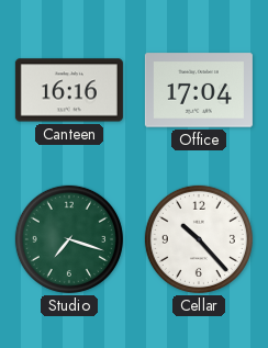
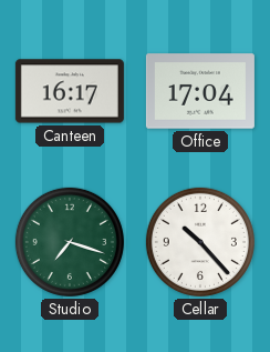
Canteen: 16:16 -> 16:17
